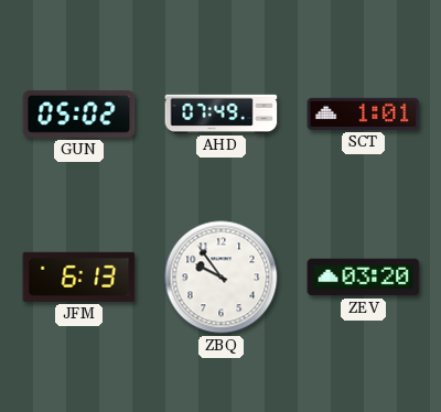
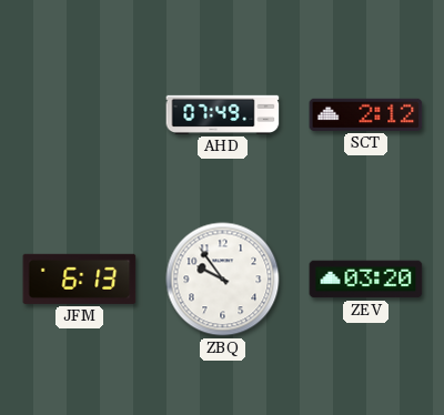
GUN: 05:02 -> none
SCT: 1:01 -> 2:12
